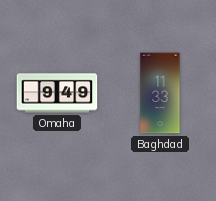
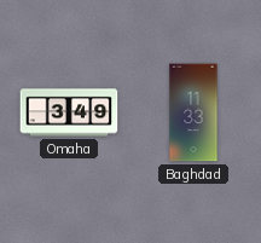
Omaha: 9:49 -> 3:49
